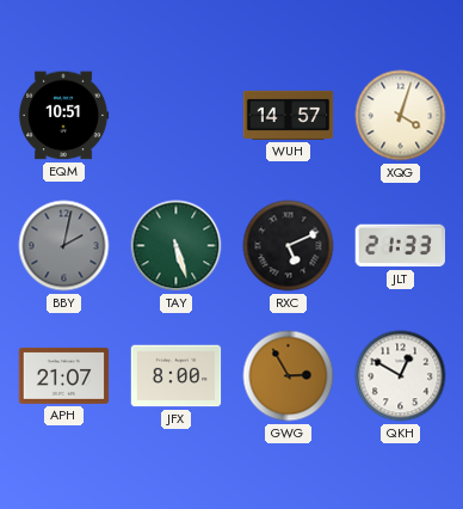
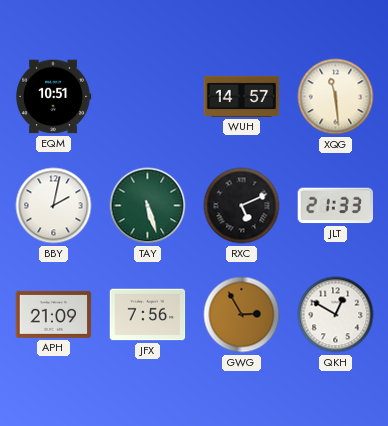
XQG: 4:03 -> 11:29
BBY dial: grey -> white
APH: 21:07 -> 21:09
JFX: 8:00 -> 7:56
